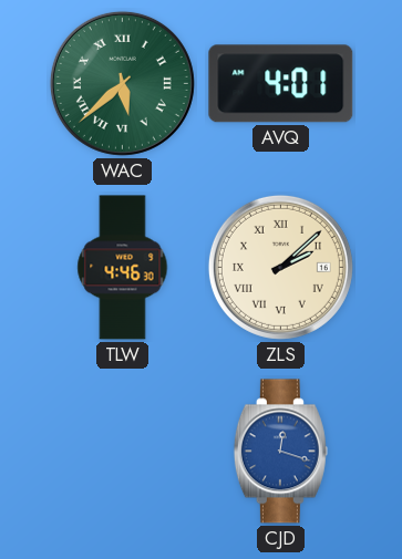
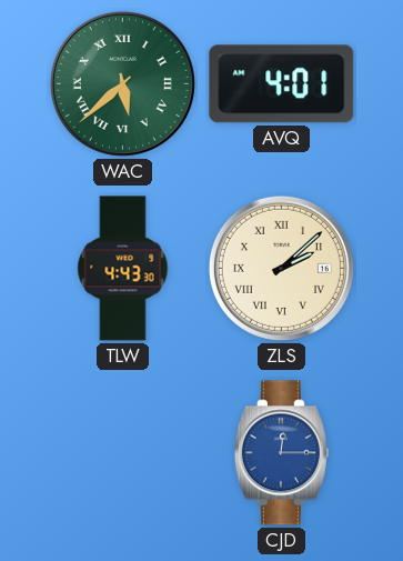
TLW: 4:46 -> 4:43
CJD: 12:18 -> 12:15
